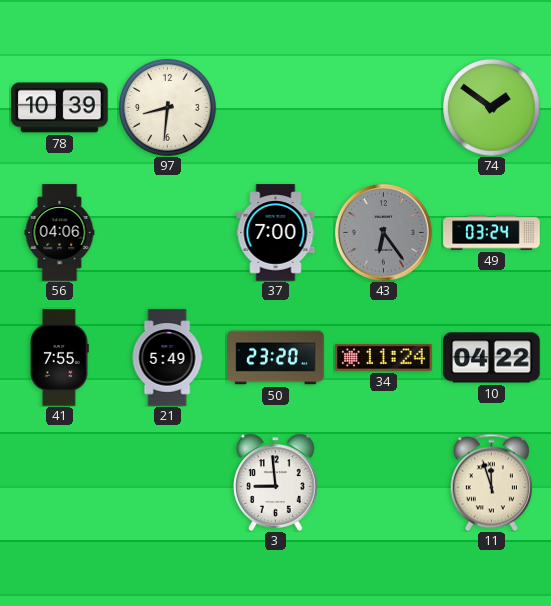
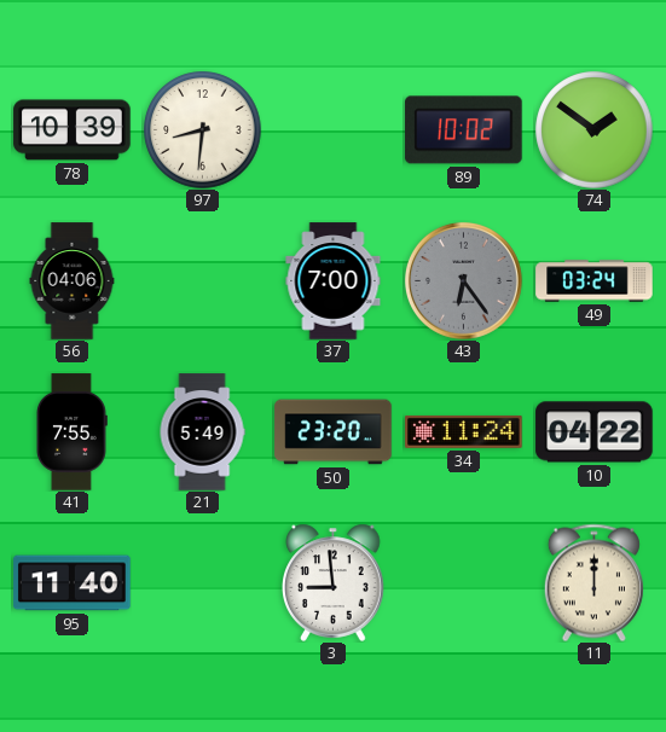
89: none -> 10:02
95: none -> 11:40
11: 11:57 -> 12:00
